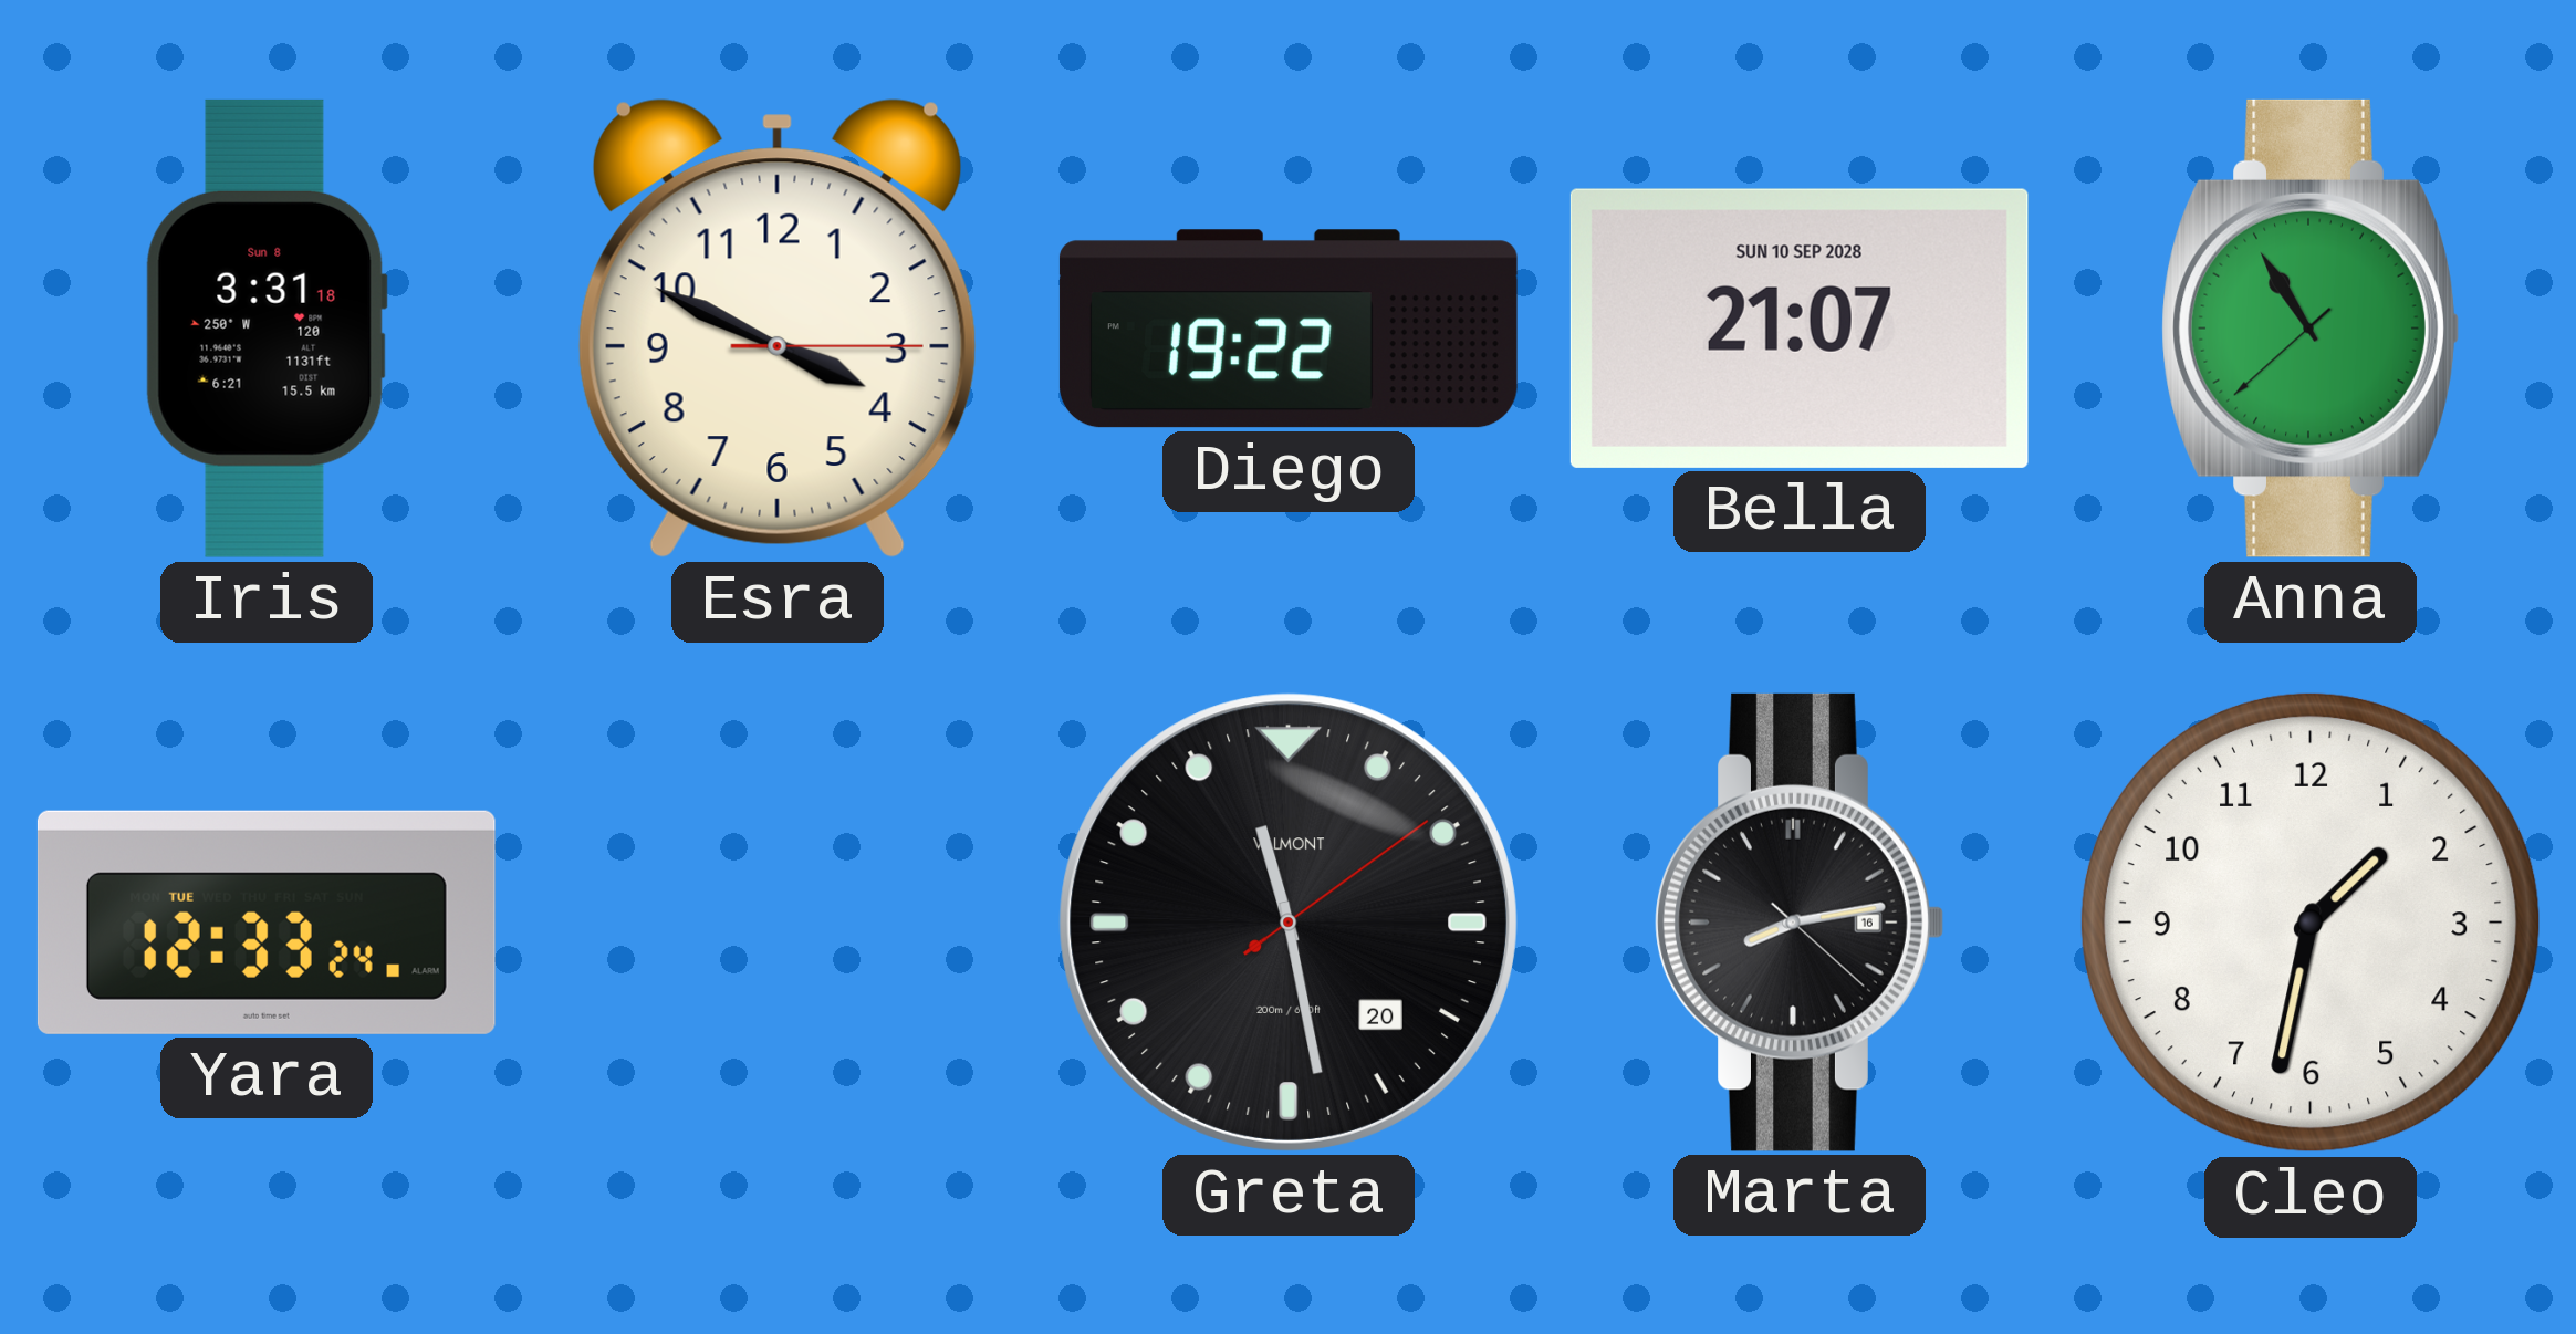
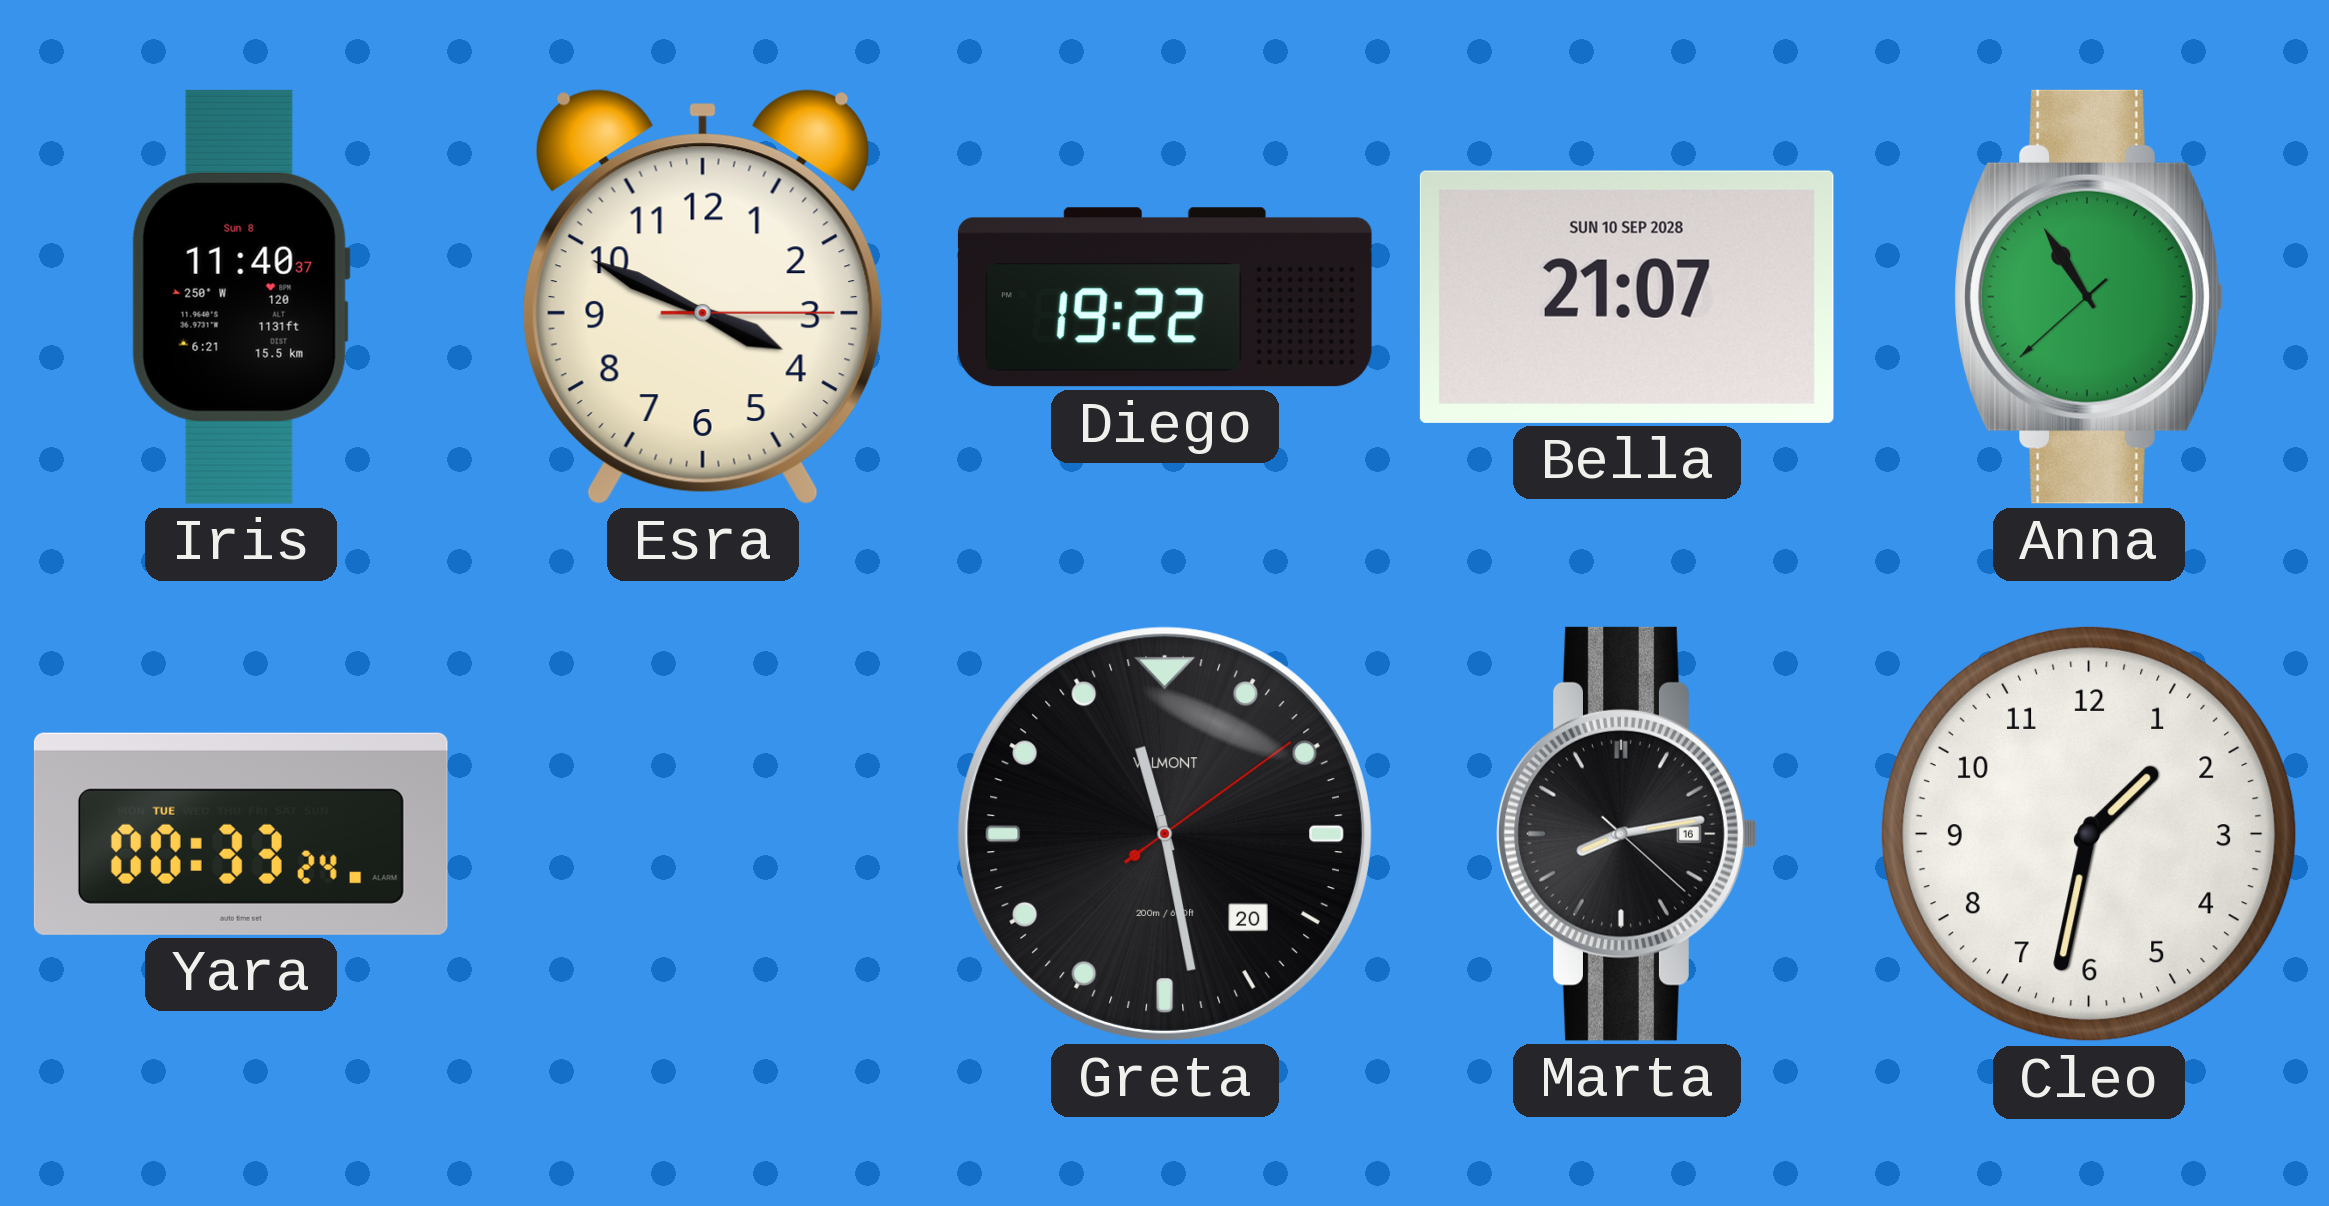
Iris: 3:31 -> 11:40
Yara: 12:33 -> 00:33
